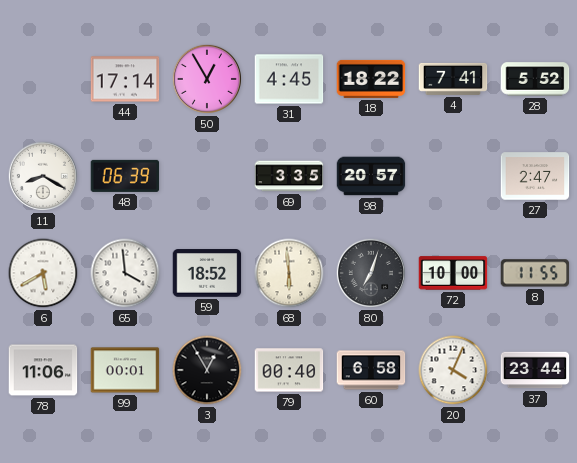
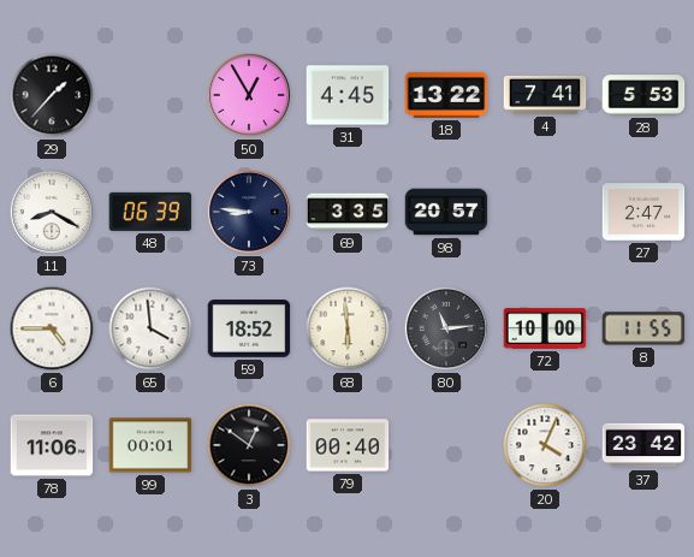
29: none -> 1:37
44: 17:14 -> none
18: 18:22 -> 13:22
28: 5:52 -> 5:53
73: none -> 8:46
6: 5:40 -> 4:45
80: 7:03 -> 11:14
3: 12:55 -> 12:51
60: 6:58 -> none
37: 23:44 -> 23:42
